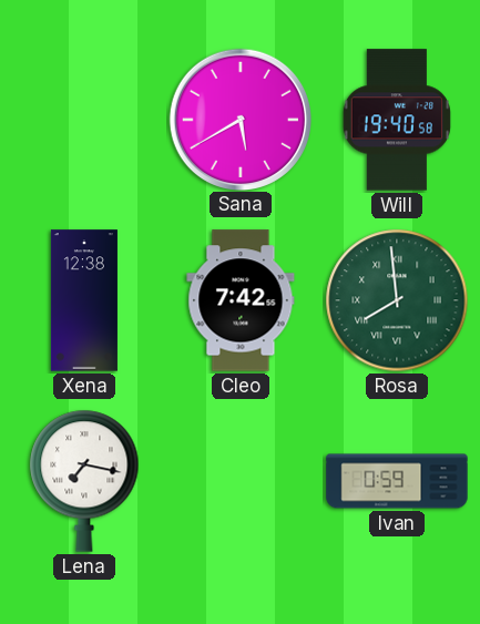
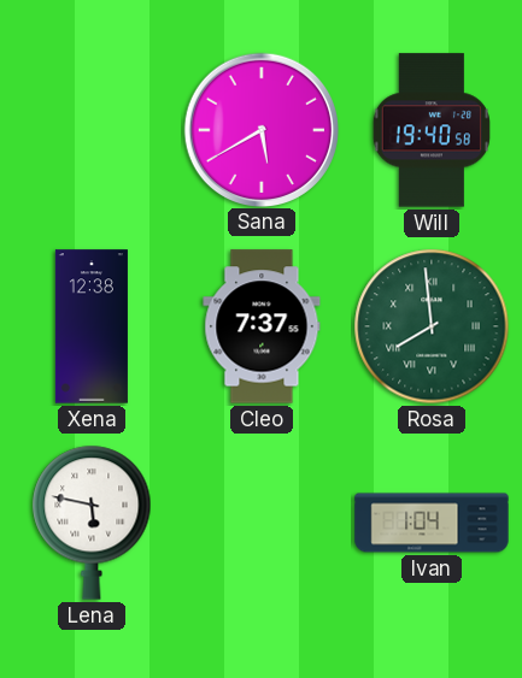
Cleo: 7:42 -> 7:37
Lena: 7:17 -> 5:47
Ivan: 0:59 -> 1:04
